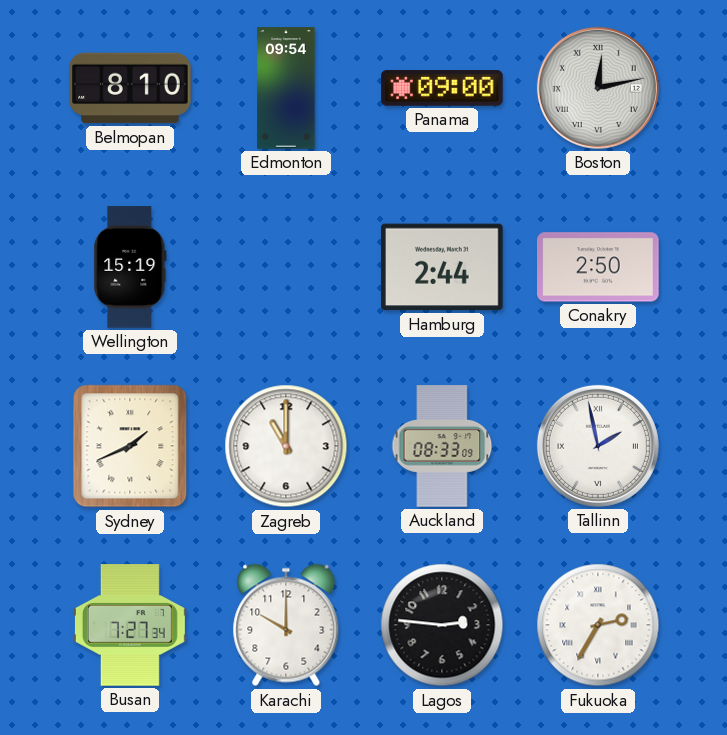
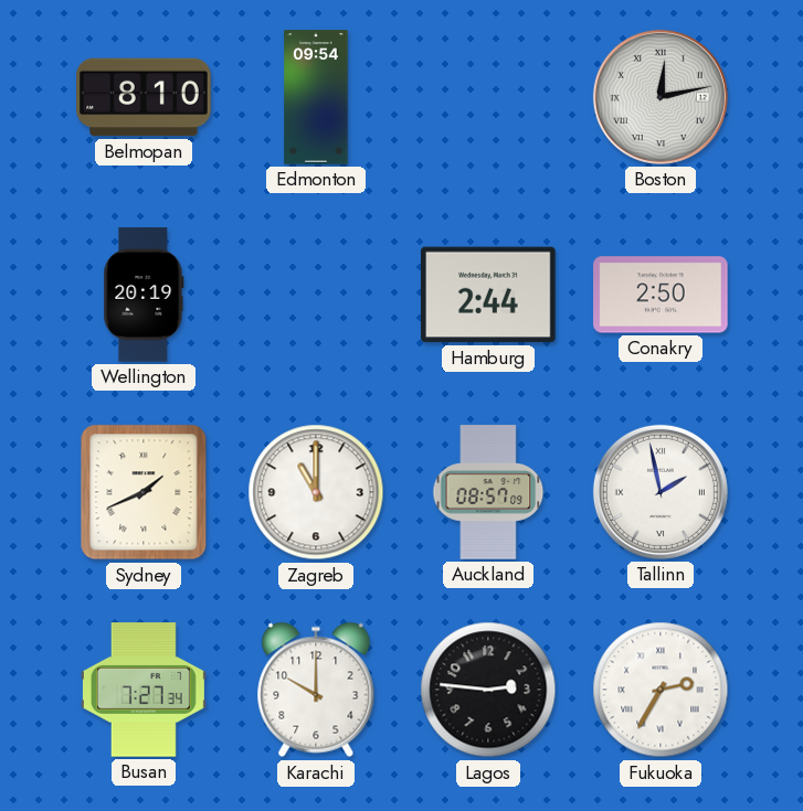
Panama: 09:00 -> none
Wellington: 15:19 -> 20:19
Auckland: 08:33 -> 08:57
